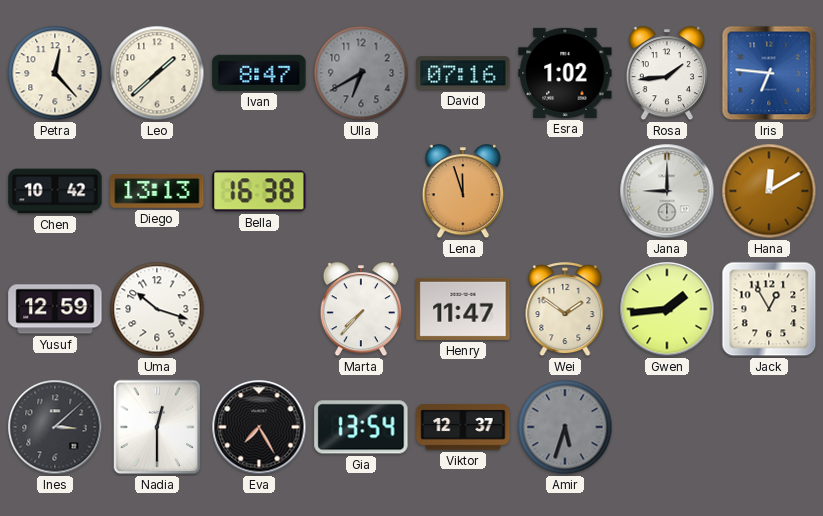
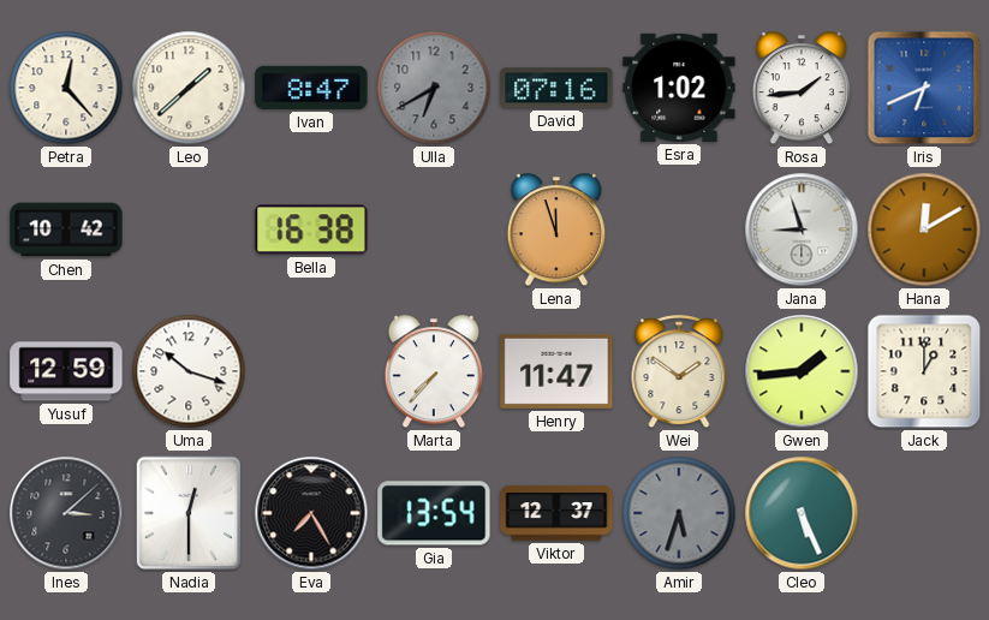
Iris: 6:46 -> 6:41
Diego: 13:13 -> none
Jana: 9:00 -> 8:57
Jack: 12:55 -> 1:00
Cleo: none -> 5:26
